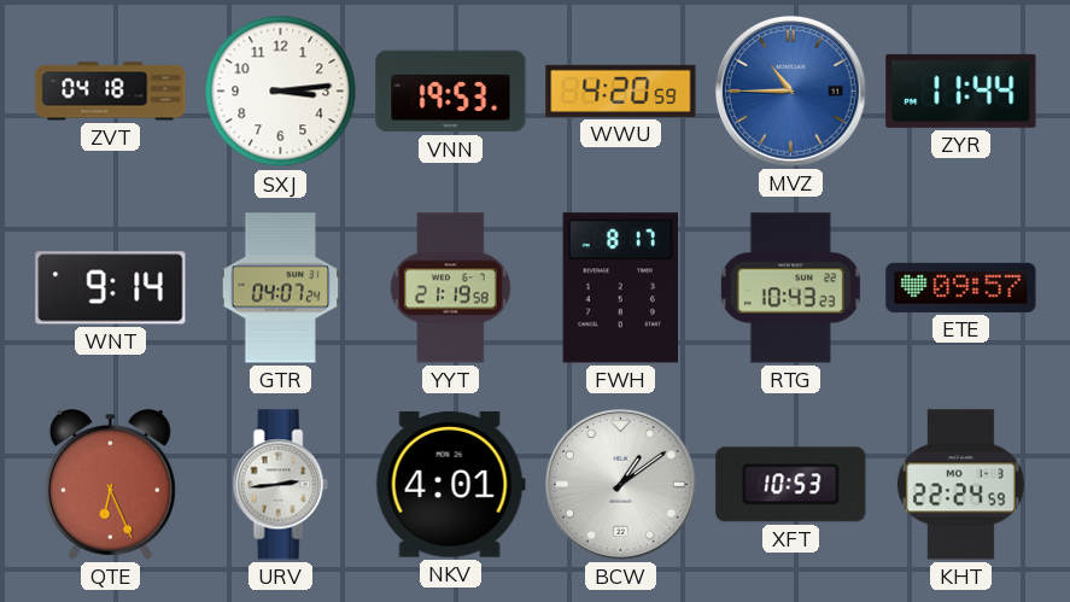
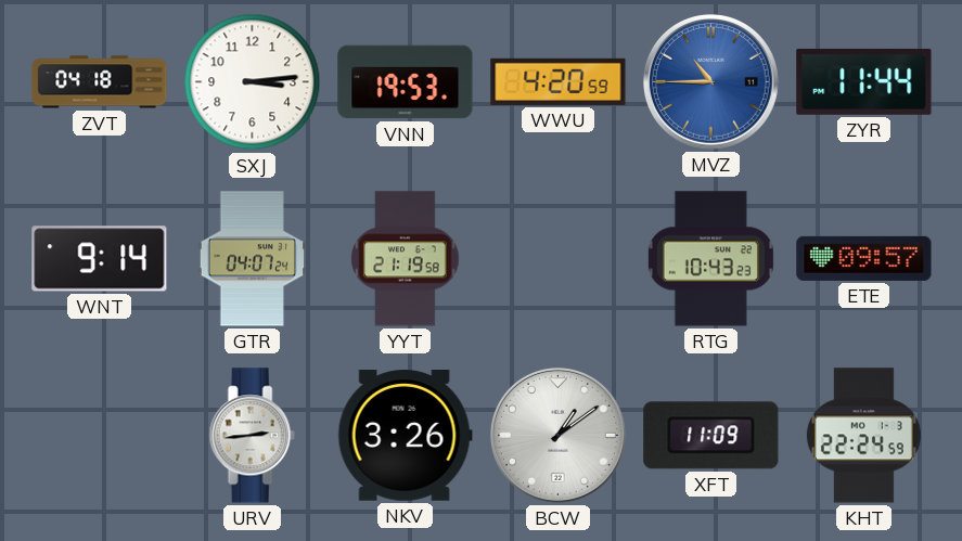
FWH: 8:17 -> none
QTE: 6:26 -> none
NKV: 4:01 -> 3:26
XFT: 10:53 -> 11:09
